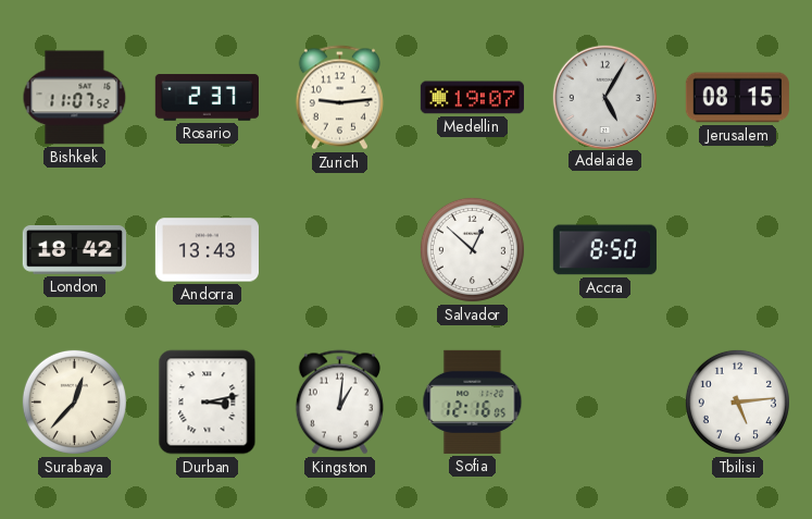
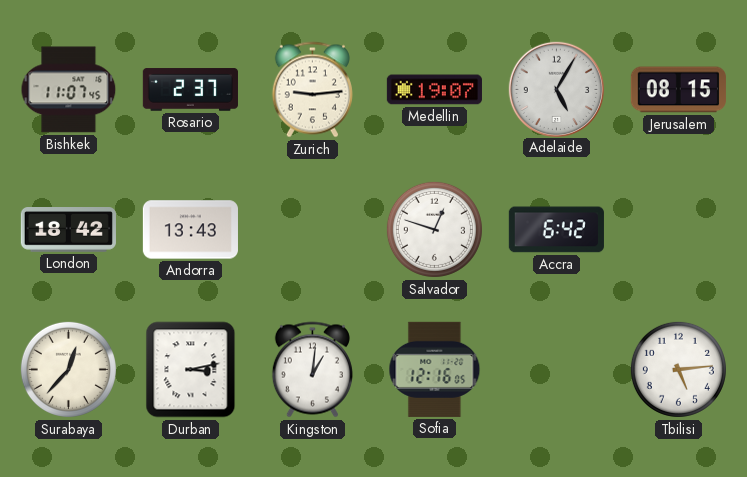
Bishkek: 11:07:52 -> 11:07:45
Salvador: 12:52 -> 12:48
Accra: 8:50 -> 6:42
